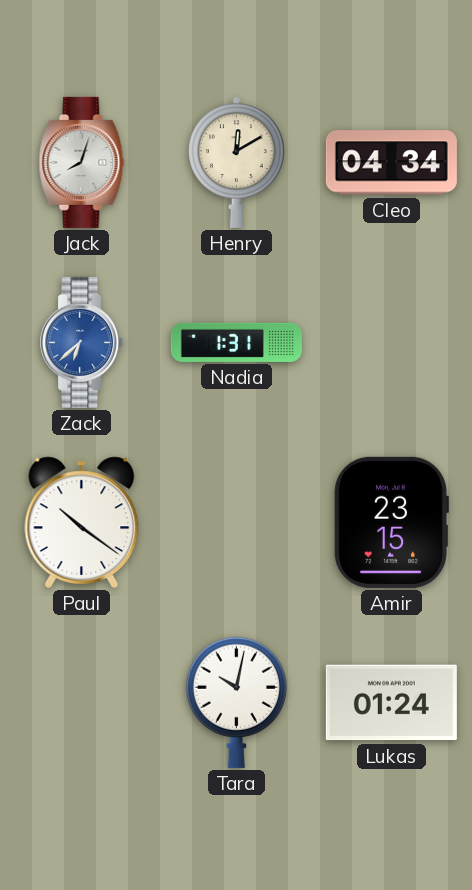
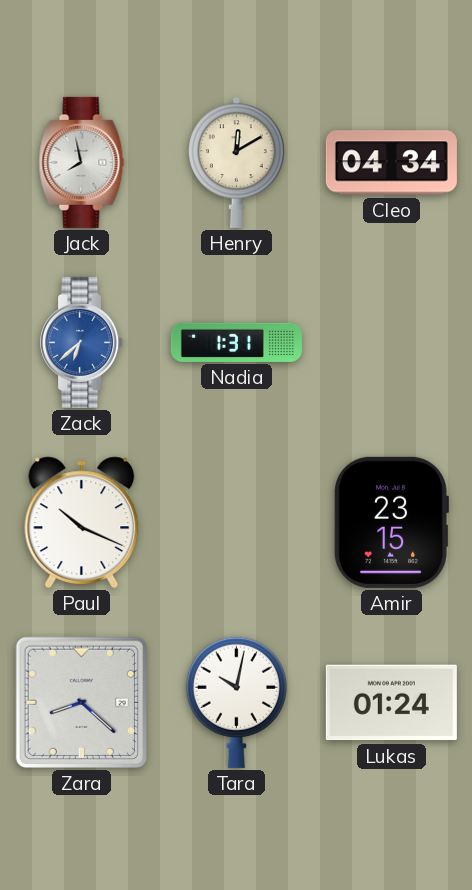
Jack: 8:03 -> 7:58
Paul: 10:21 -> 10:19
Zara: none -> 8:22
